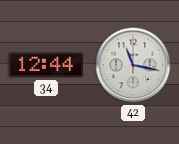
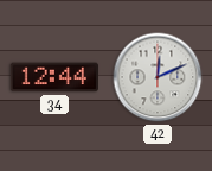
42: 11:17 -> 12:11
